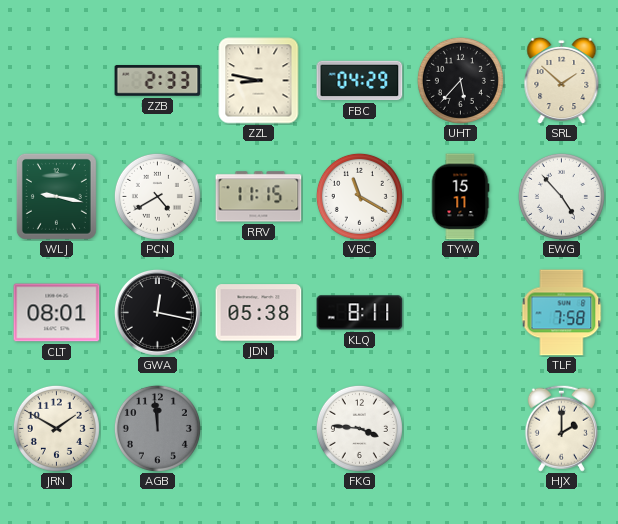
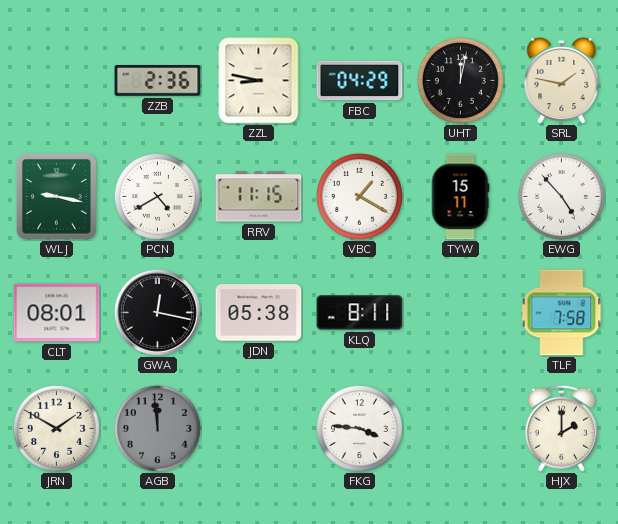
ZZB: 2:33 -> 2:36
UHT: 5:37 -> 12:02
SRL: 1:52 -> 1:47
VBC: 11:20 -> 1:20
